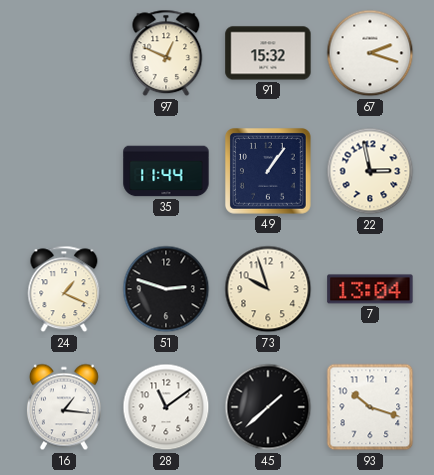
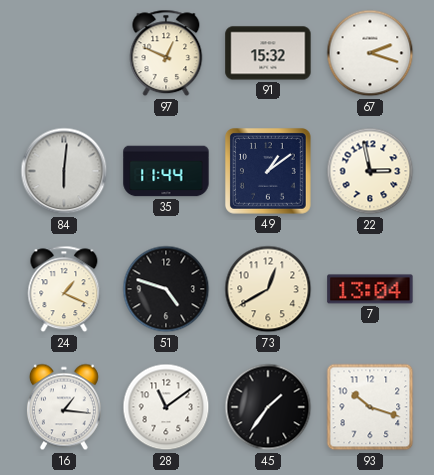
84: none -> 6:01
49: 1:06 -> 1:09
51: 2:48 -> 4:48
73: 9:57 -> 12:40
45: 1:38 -> 1:36
